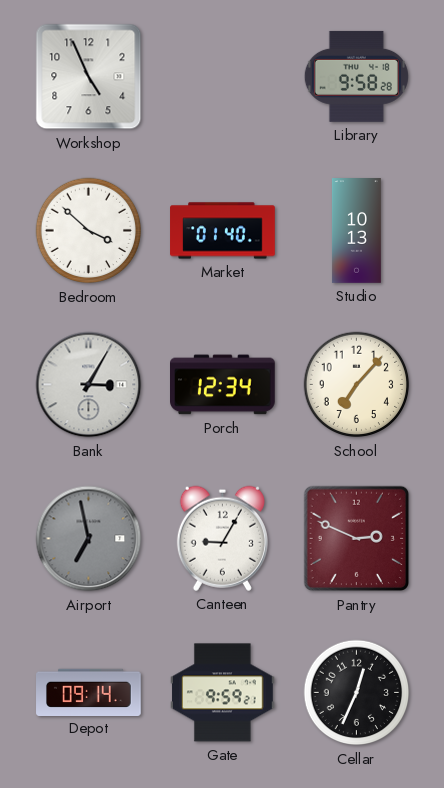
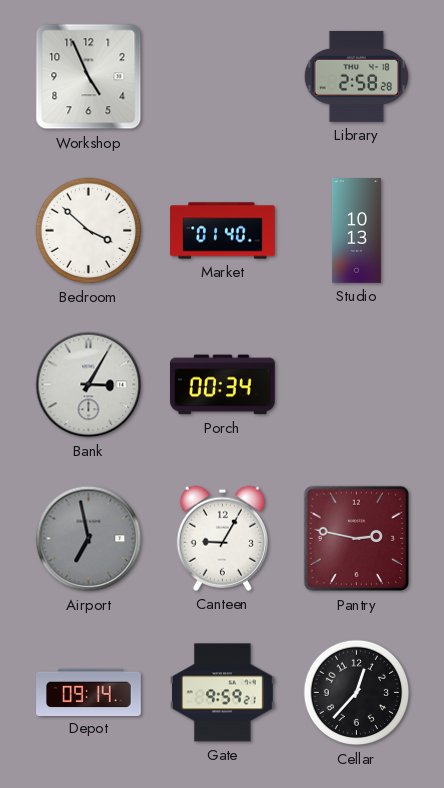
Library: 9:58 -> 2:58
Porch: 12:34 -> 00:34
School: 7:07 -> none
Pantry: 2:49 -> 2:47
Cellar: 12:34 -> 12:37
